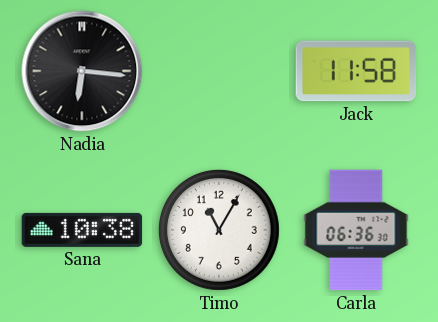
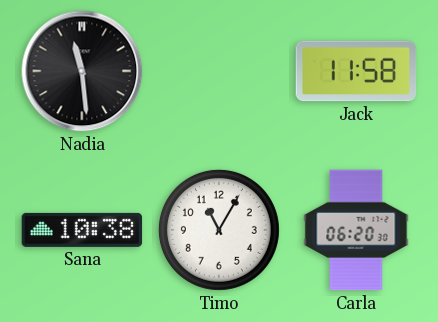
Nadia: 6:16 -> 11:29
Carla: 06:36 -> 06:20
